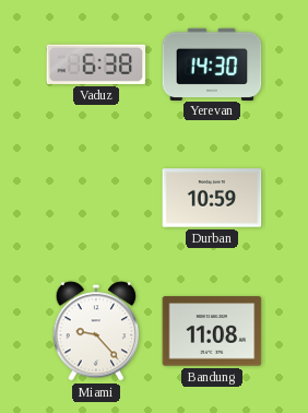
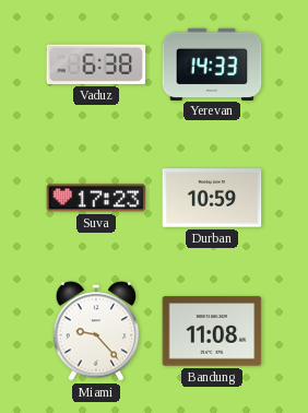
Yerevan: 14:30 -> 14:33
Suva: none -> 17:23
